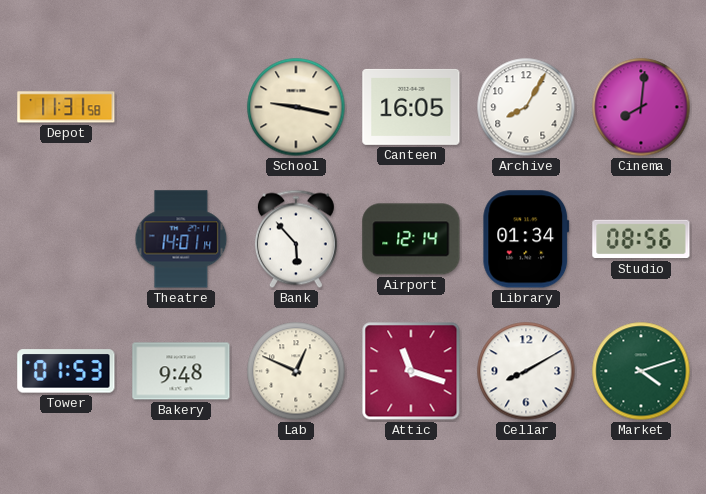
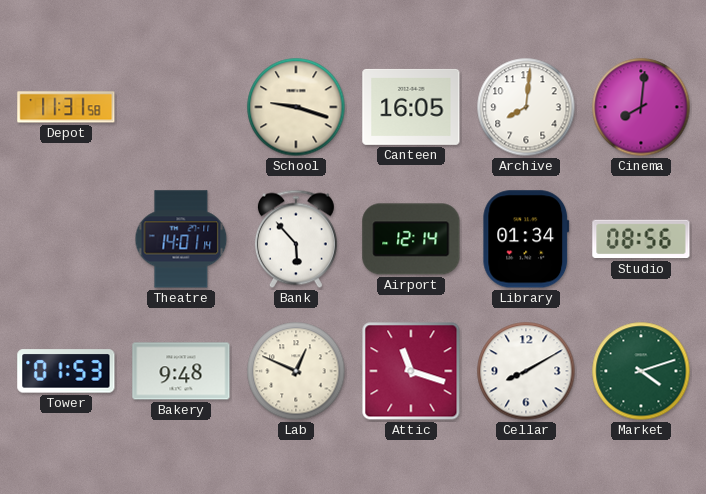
School: 9:17 -> 9:18
Archive: 8:05 -> 8:01
